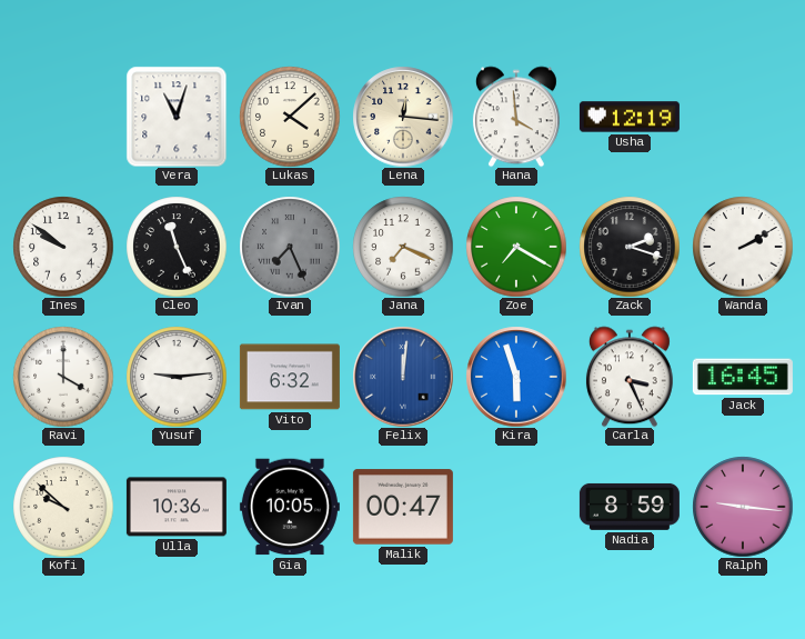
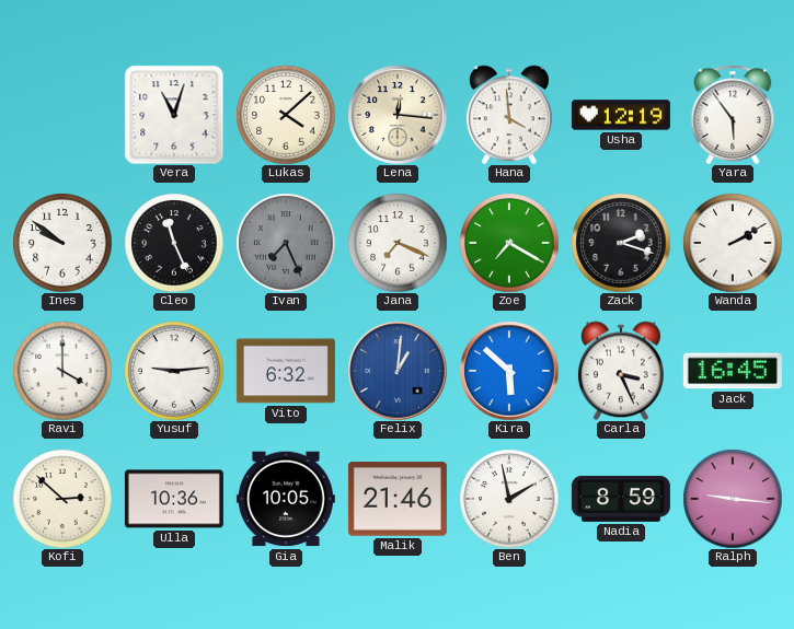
Yara: none -> 5:54
Felix: 12:01 -> 1:01
Kira: 5:57 -> 5:52
Kofi: 9:52 -> 2:52
Malik: 00:47 -> 21:46
Ben: none -> 1:58
